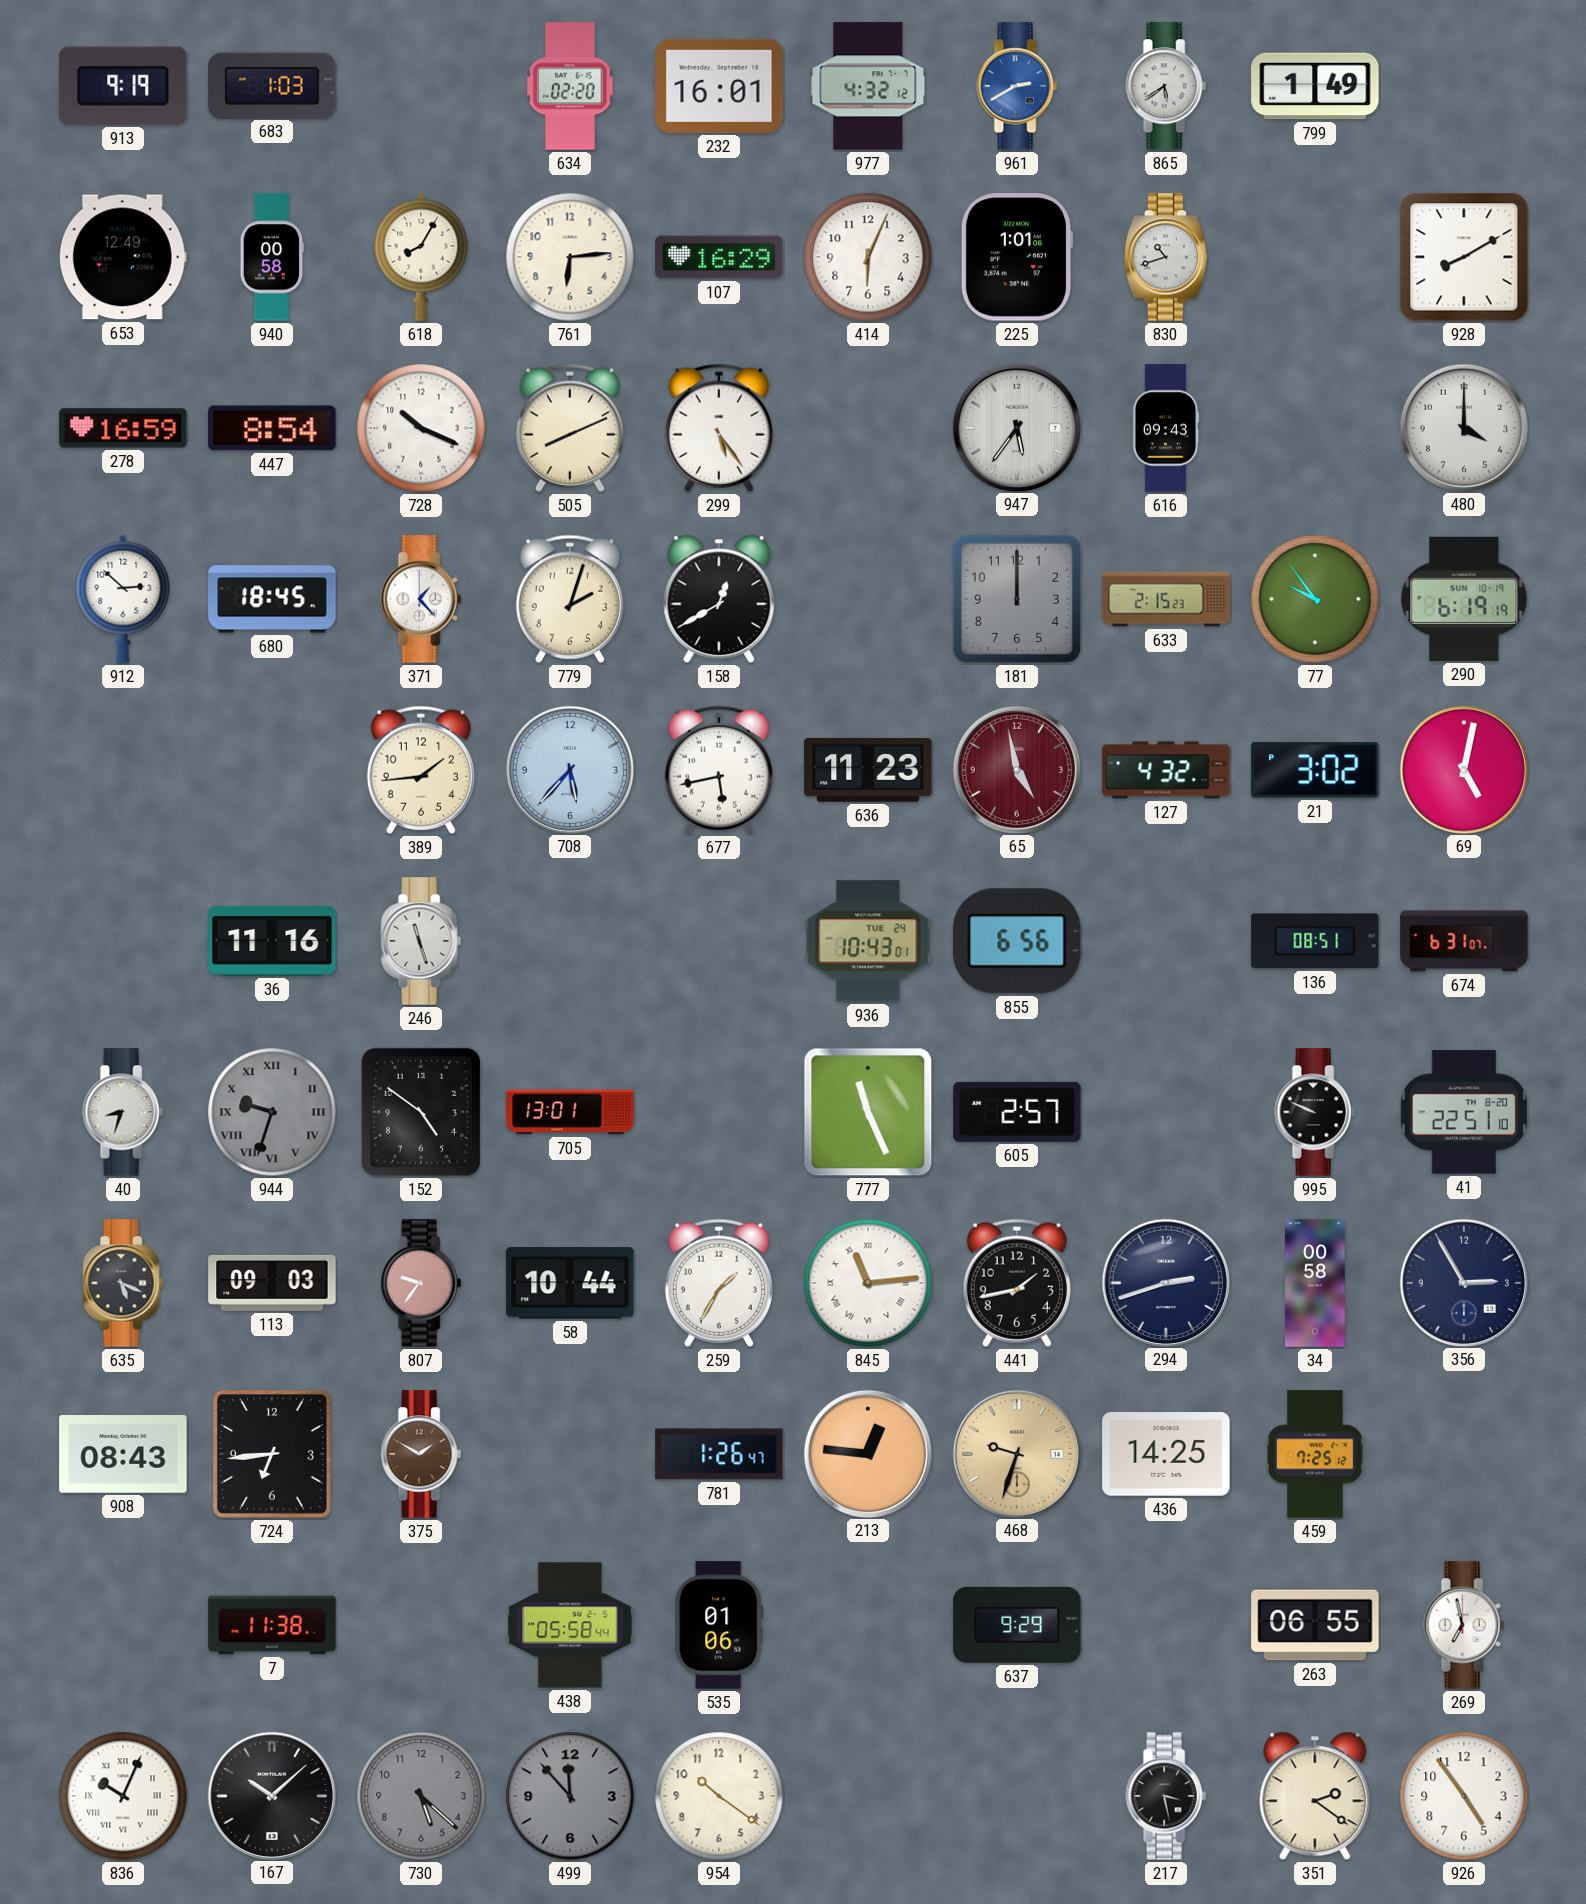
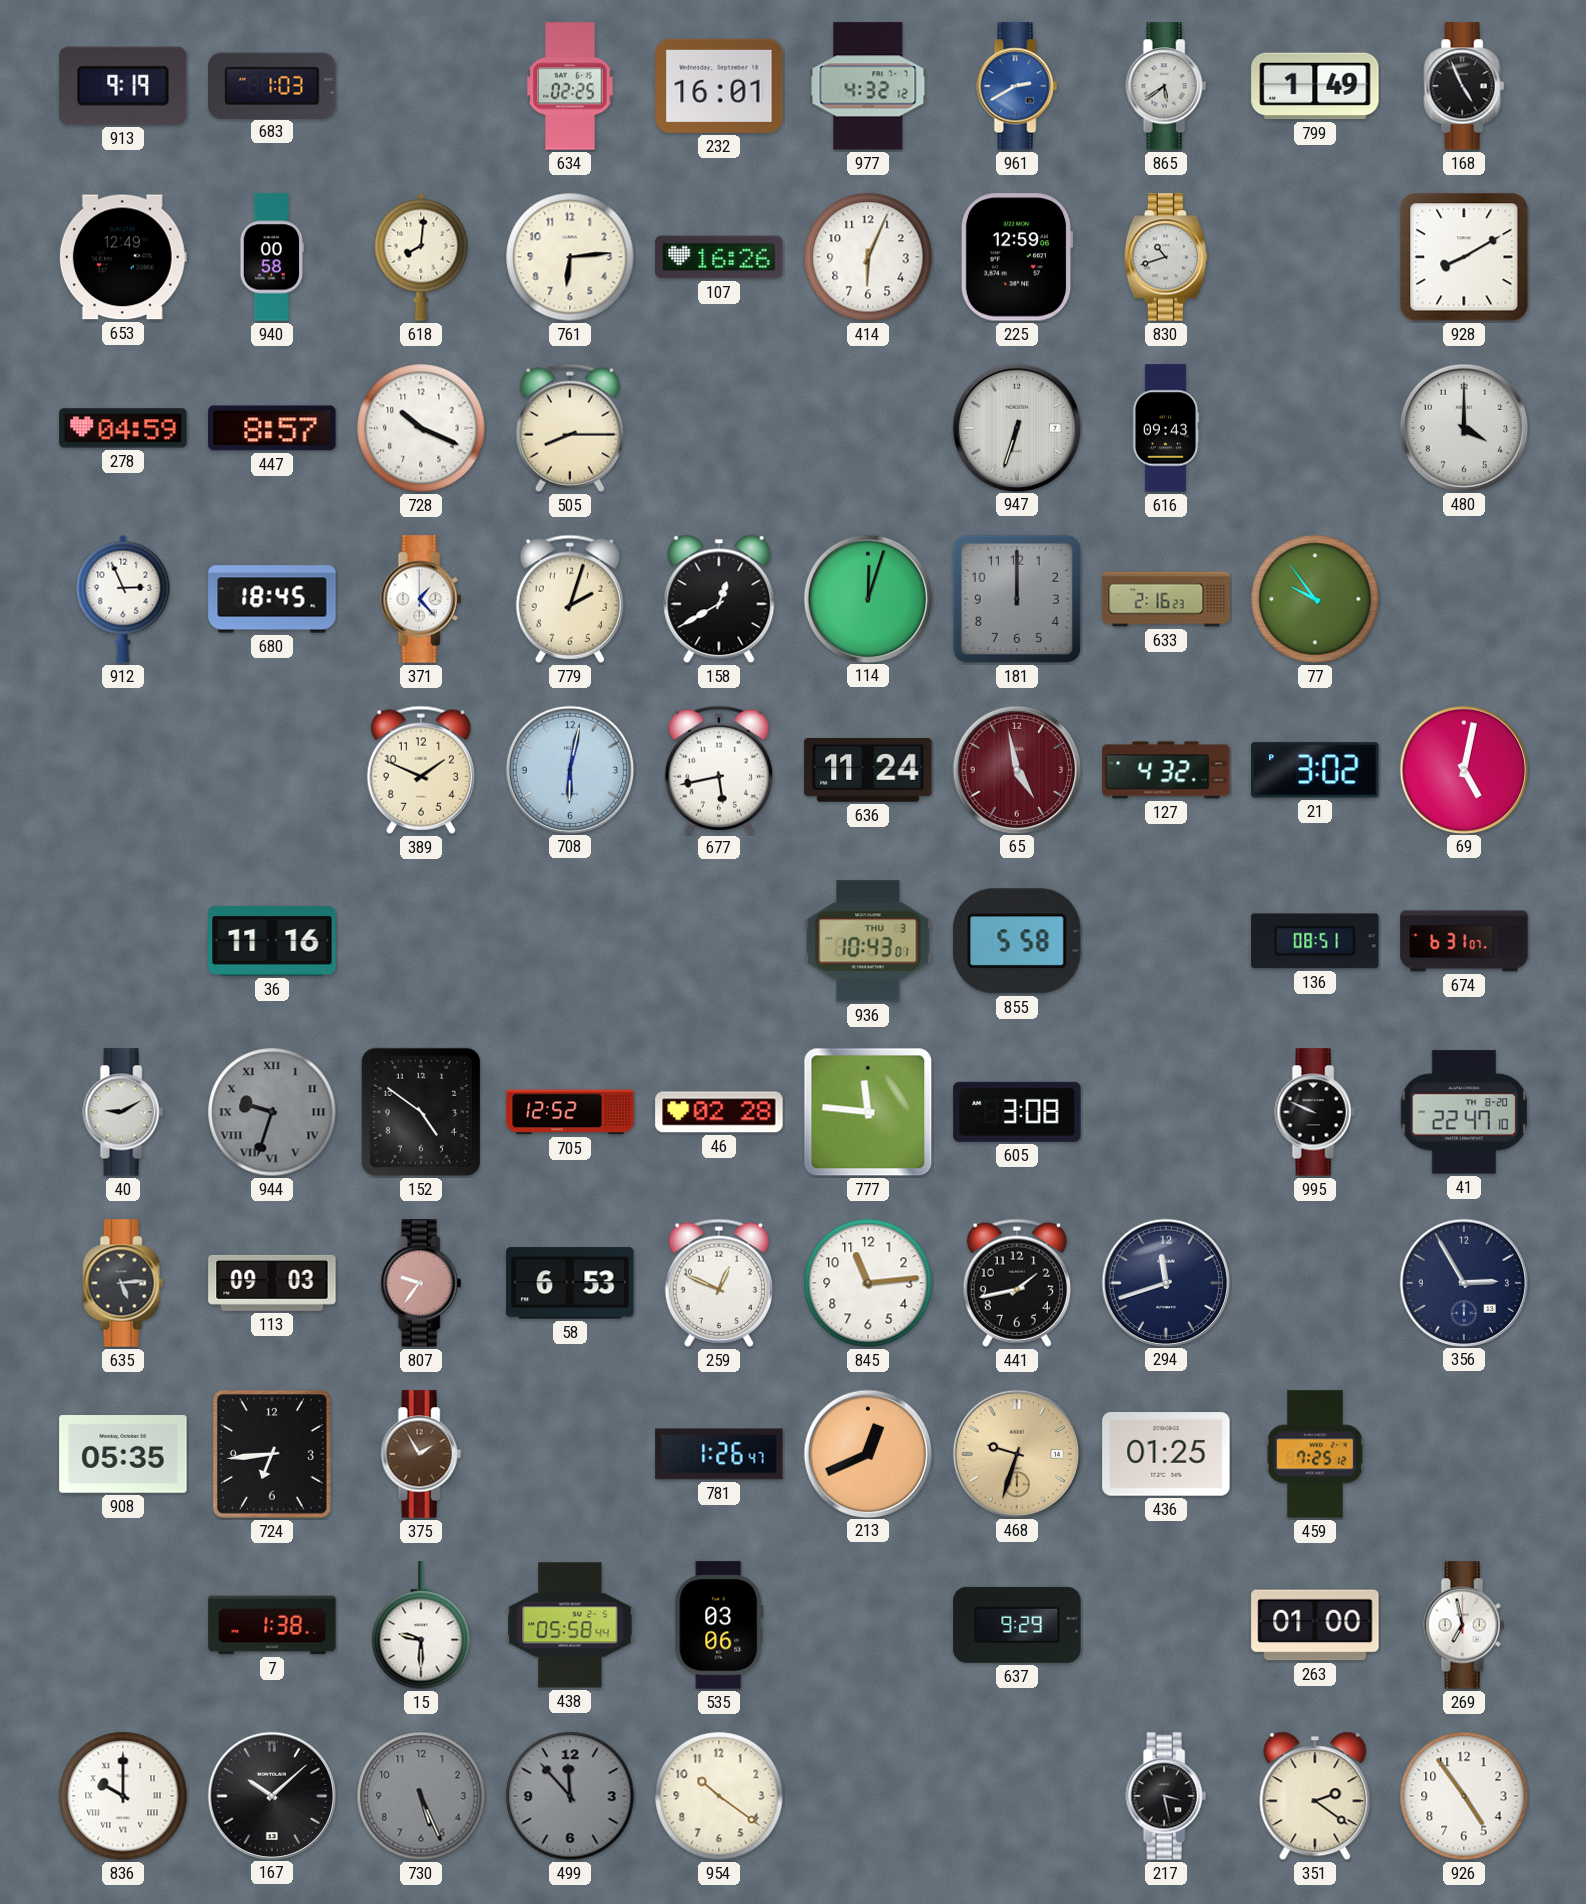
634: 02:20 -> 02:25
168: none -> 4:56
618: 8:05 -> 8:01
107: 16:29 -> 16:26
225: 1:01 -> 12:59
278: 16:59 -> 04:59
447: 8:54 -> 8:57
505: 8:11 -> 8:15
299: 5:24 -> none
947: 5:36 -> 6:33
912: 2:52 -> 2:56
114: none -> 12:03
633: 2:15 -> 2:16
290: 6:19 -> none
389: 1:44 -> 1:49
708: 5:37 -> 6:02
636: 11:23 -> 11:24
246: 11:27 -> none
936 date: TUE 24 -> THU 3
855: 6:56 -> 5:58
40: 8:33 -> 9:10
705: 13:01 -> 12:52
46: none -> 02:28
777: 11:26 -> 11:46
605: 2:57 -> 3:08
41: 22:51 -> 22:47
635: 5:19 -> 5:14
58: 10:44 -> 6:53
259: 1:35 -> 12:49
845 numerals: Roman -> Arabic
294: 2:42 -> 11:42
34: 00:58 -> none
908: 08:43 -> 05:35
375: 1:50 -> 1:55
213: 12:46 -> 12:41
436: 14:25 -> 01:25
7: 11:38 -> 1:38
15: none -> 9:30
535: 01:06 -> 03:06
263: 06:55 -> 01:00
836: 10:04 -> 10:00
730: 5:22 -> 5:26
